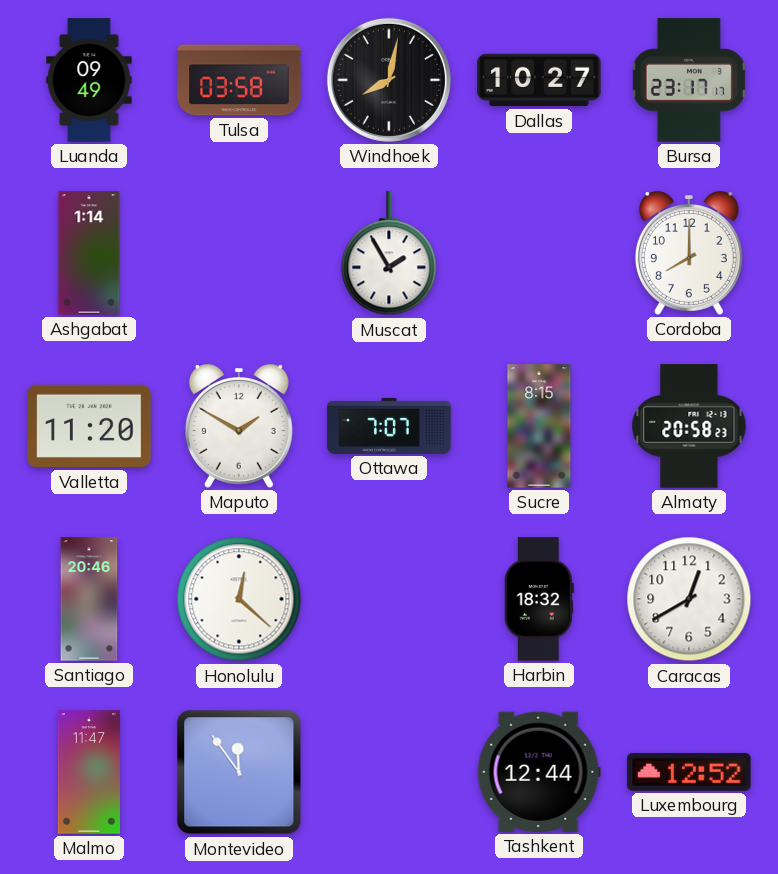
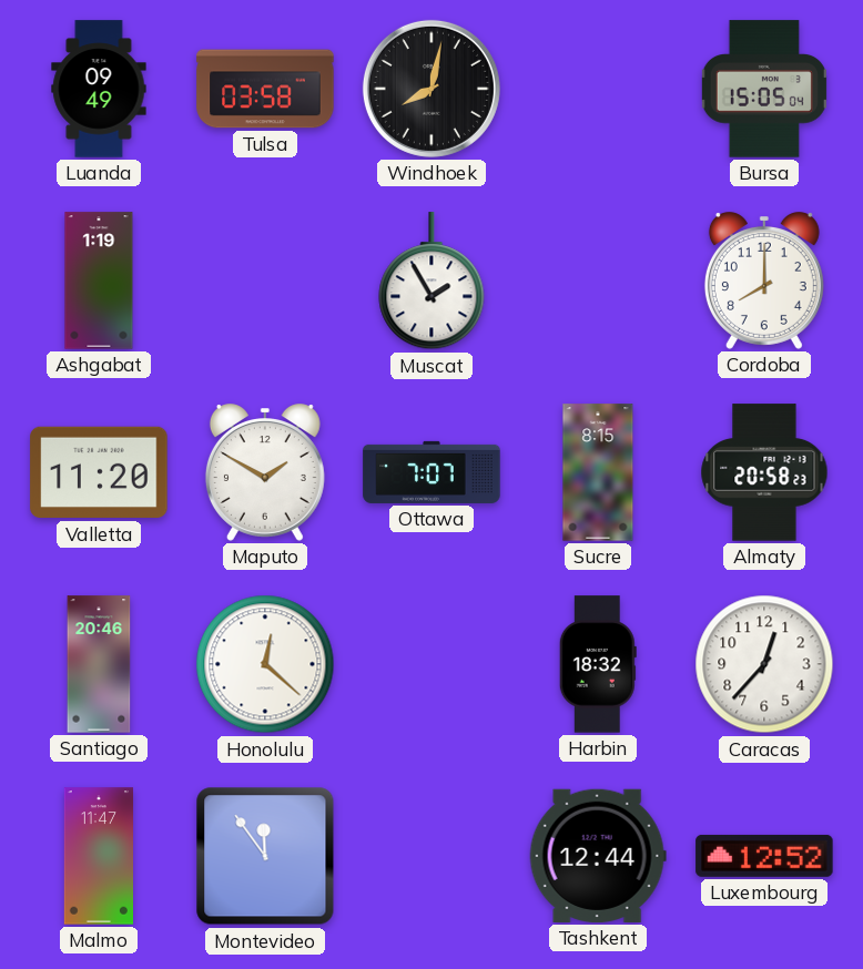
Dallas: 10:27 -> none
Bursa: 23:17 -> 15:05
Ashgabat: 1:14 -> 1:19
Caracas: 12:40 -> 12:37
